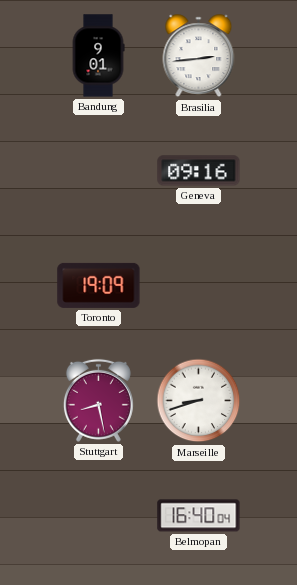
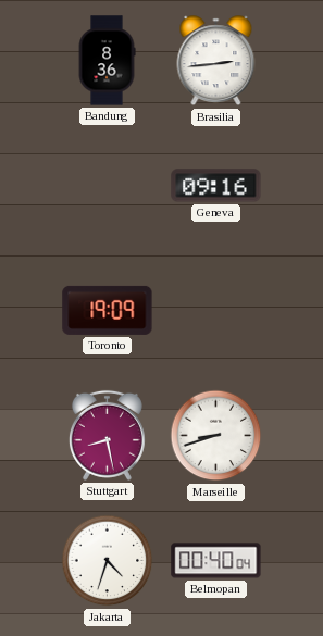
Bandung: 9:01 -> 8:36
Jakarta: none -> 4:33
Belmopan: 16:40 -> 00:40
